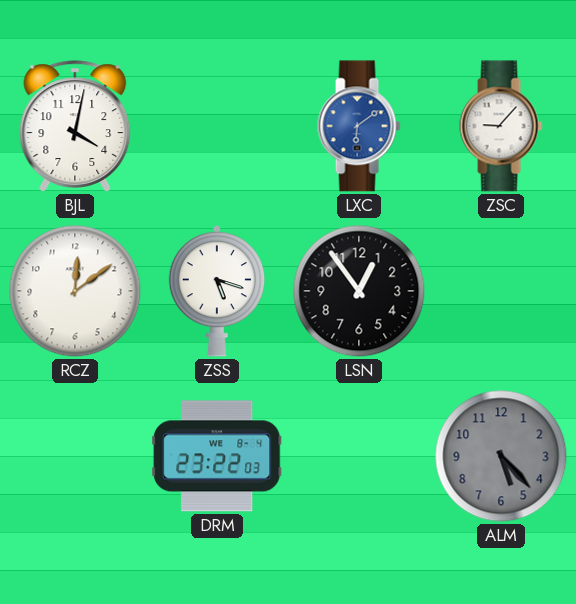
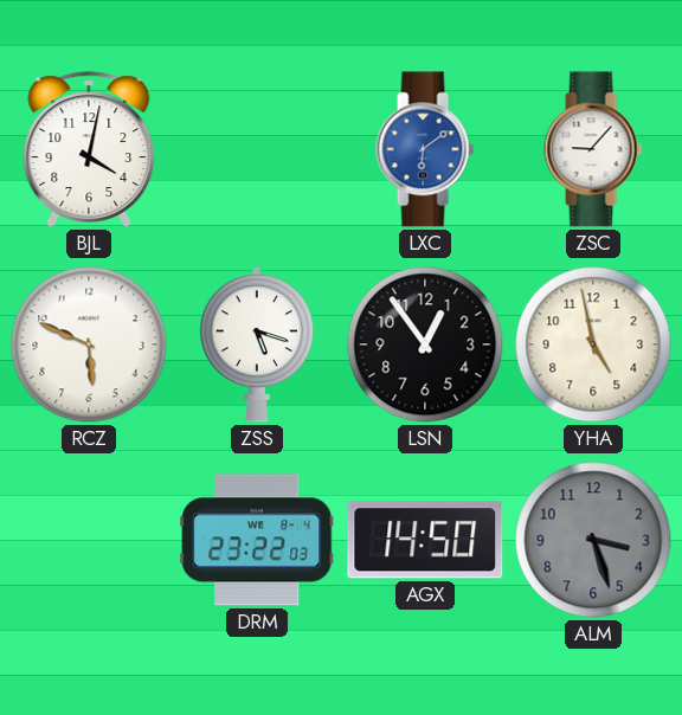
RCZ: 12:09 -> 5:49
YHA: none -> 4:58
AGX: none -> 14:50
ALM: 5:23 -> 3:27
